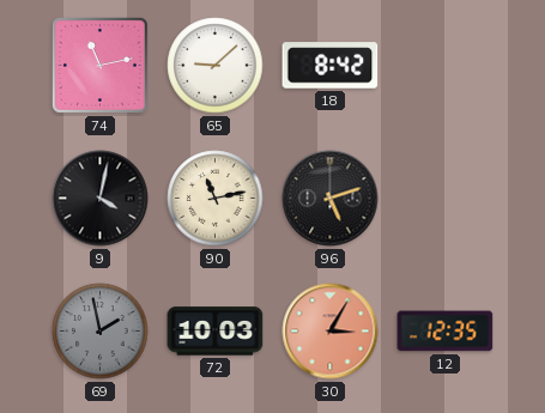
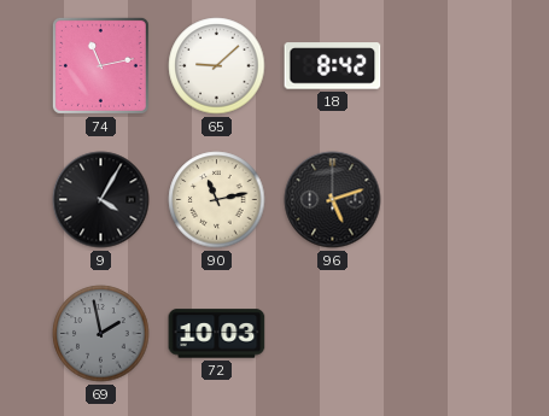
9: 4:02 -> 4:05
30: 3:05 -> none
12: 12:35 -> none
